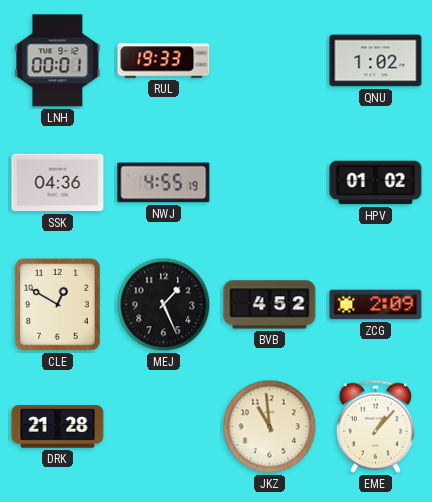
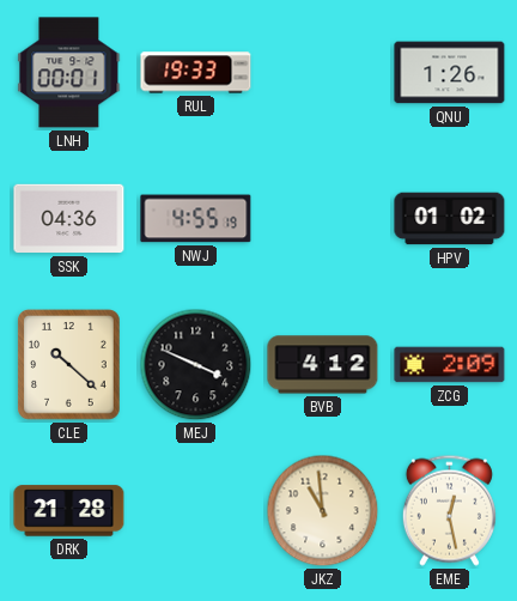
QNU: 1:02 -> 1:26
CLE: 12:50 -> 10:22
MEJ: 1:26 -> 3:49
BVB: 4:52 -> 4:12
EME: 1:07 -> 12:28
